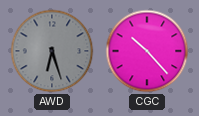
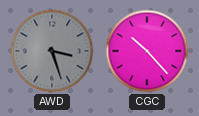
AWD: 6:27 -> 3:27
